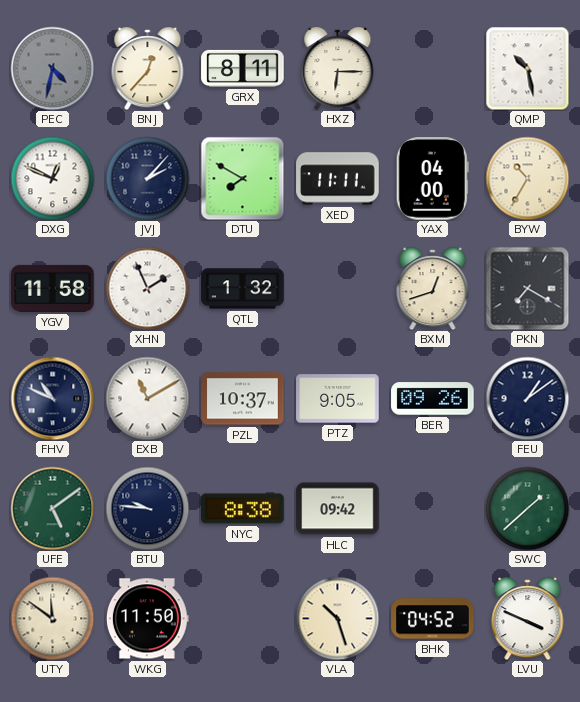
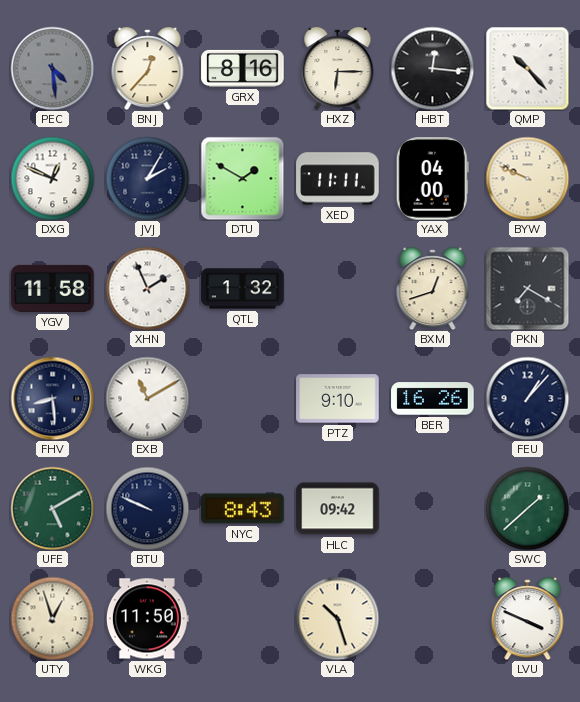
PEC: 4:32 -> 4:29
GRX: 8:11 -> 8:16
HBT: none -> 12:16
QMP: 10:28 -> 10:23
JVJ: 2:07 -> 2:05
DTU: 7:50 -> 1:50
BYW: 10:35 -> 9:49
FHV: 10:49 -> 8:29
PZL: 10:37 -> none
PTZ: 9:05 -> 9:10
BER: 09:26 -> 16:26
FEU: 1:09 -> 1:07
UFE: 5:09 -> 5:10
BTU: 9:46 -> 9:49
NYC: 8:38 -> 8:43
UTY: 11:51 -> 12:57
BHK: 04:52 -> none
